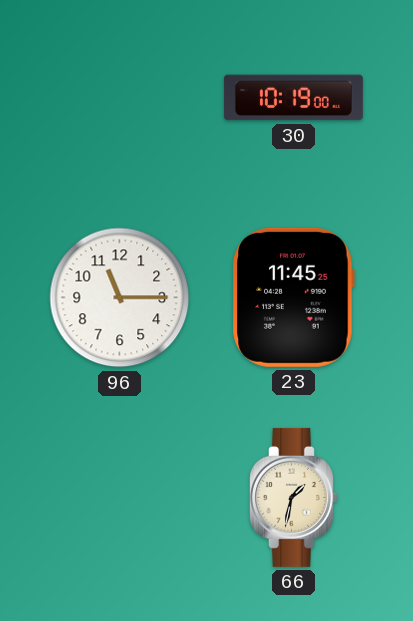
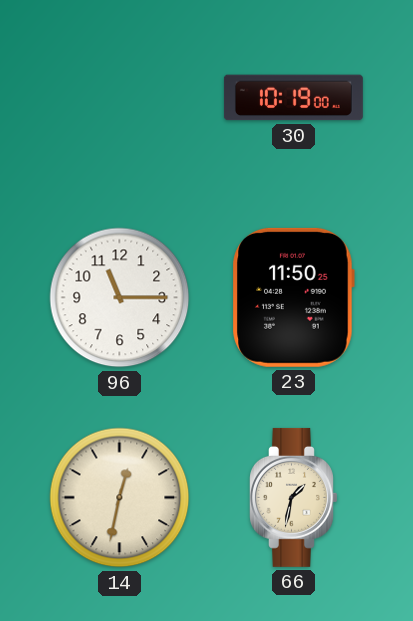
23: 11:45 -> 11:50
14: none -> 12:32
